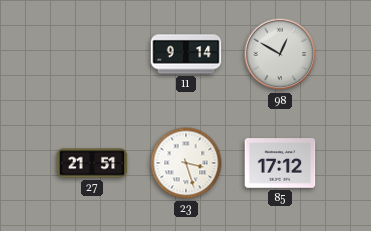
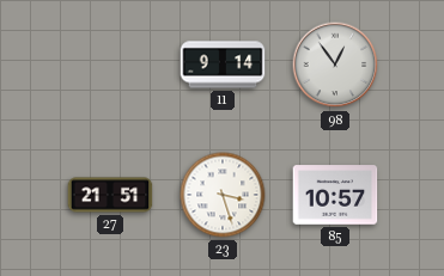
98: 12:50 -> 12:54
85: 17:12 -> 10:57
